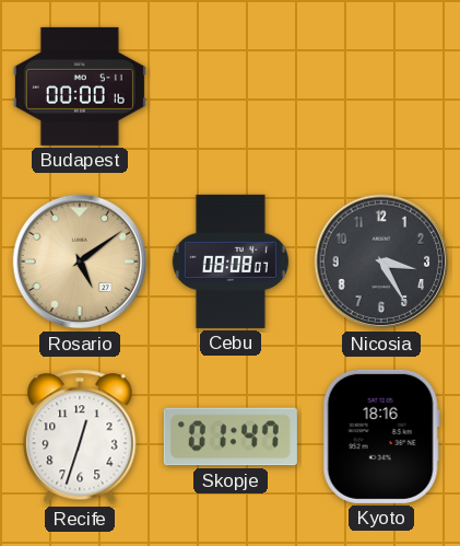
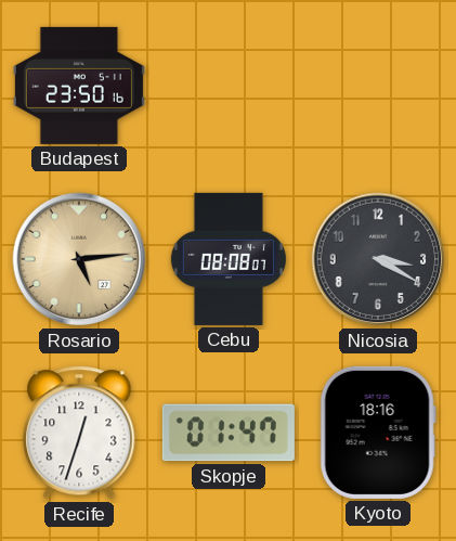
Budapest: 00:00 -> 23:50
Rosario: 5:09 -> 5:14
Nicosia: 3:25 -> 3:20
